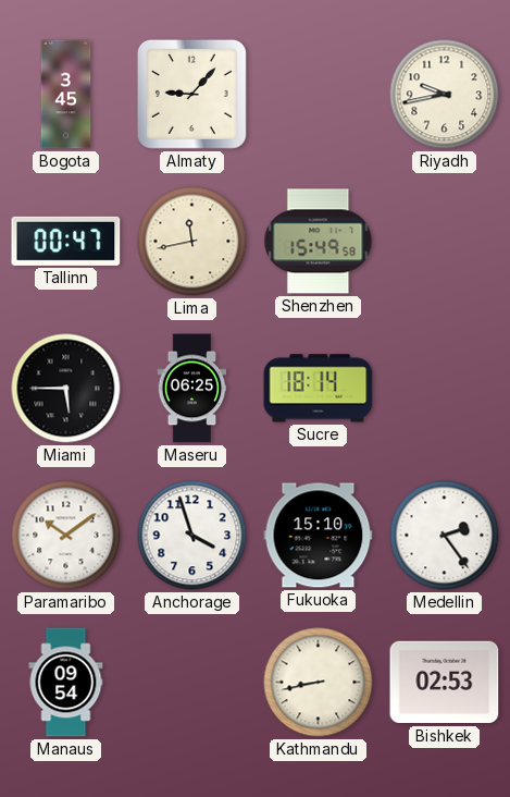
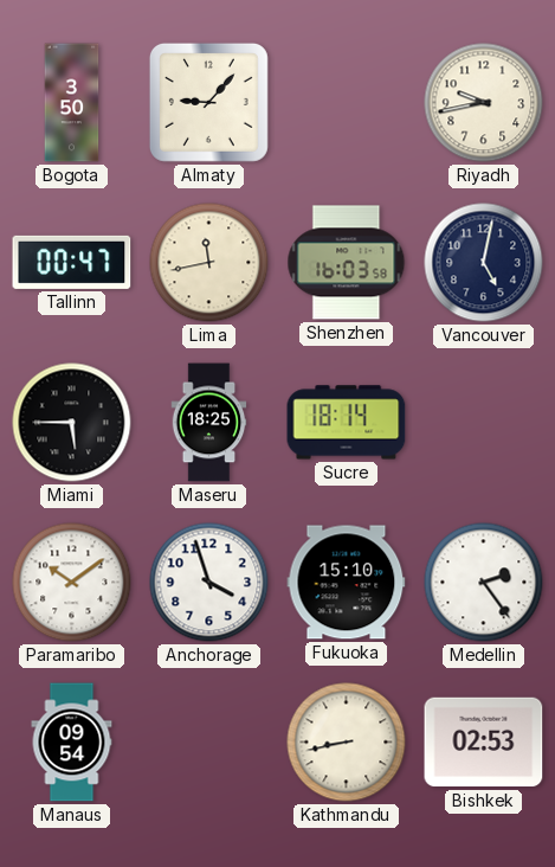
Bogota: 3:45 -> 3:50
Shenzhen: 15:49 -> 16:03
Vancouver: none -> 5:02
Maseru: 06:25 -> 18:25
